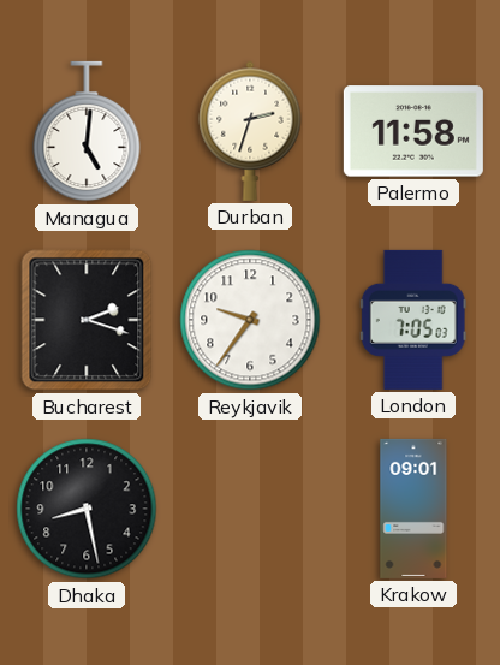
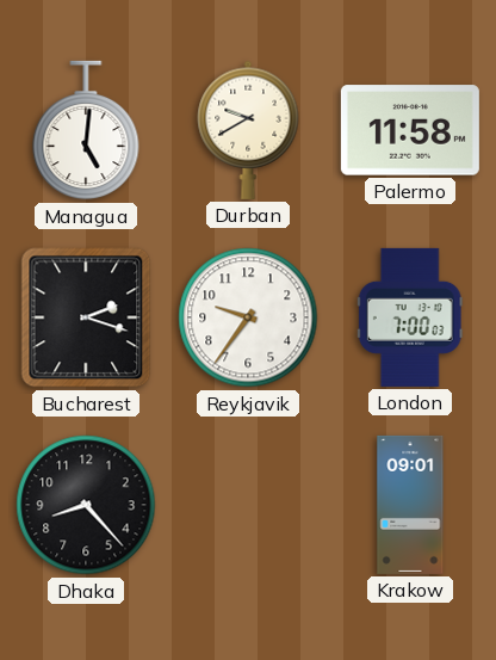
Durban: 2:33 -> 9:40
London: 7:05 -> 7:00
Dhaka: 8:28 -> 8:23
